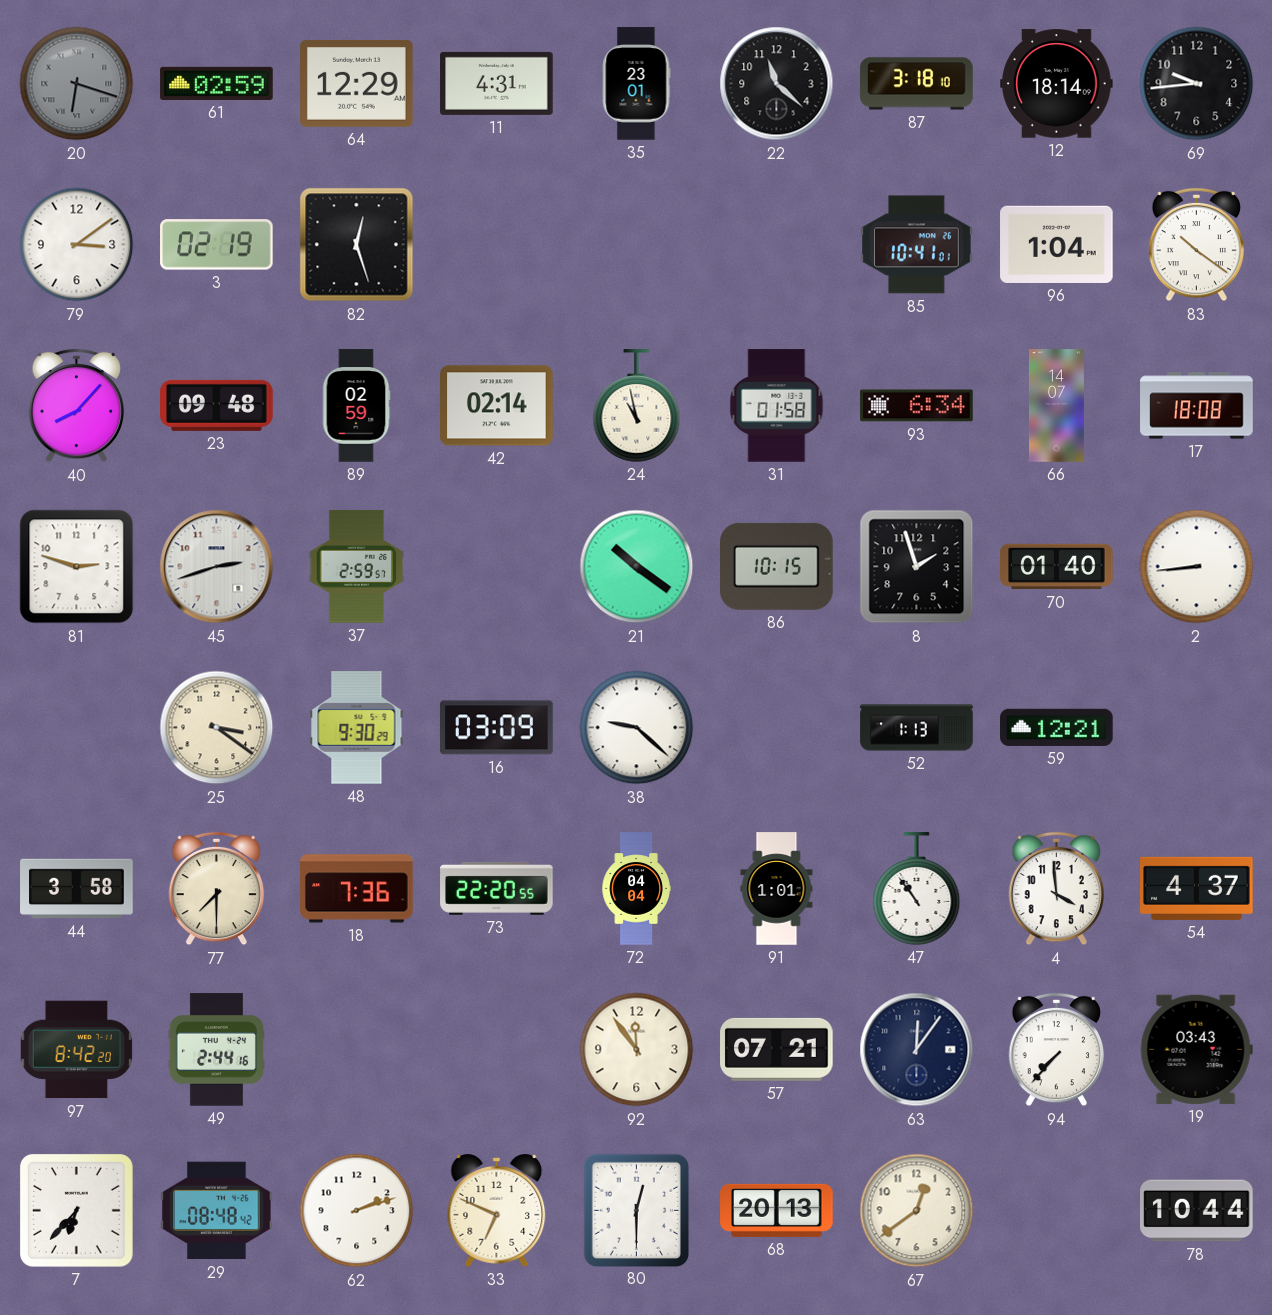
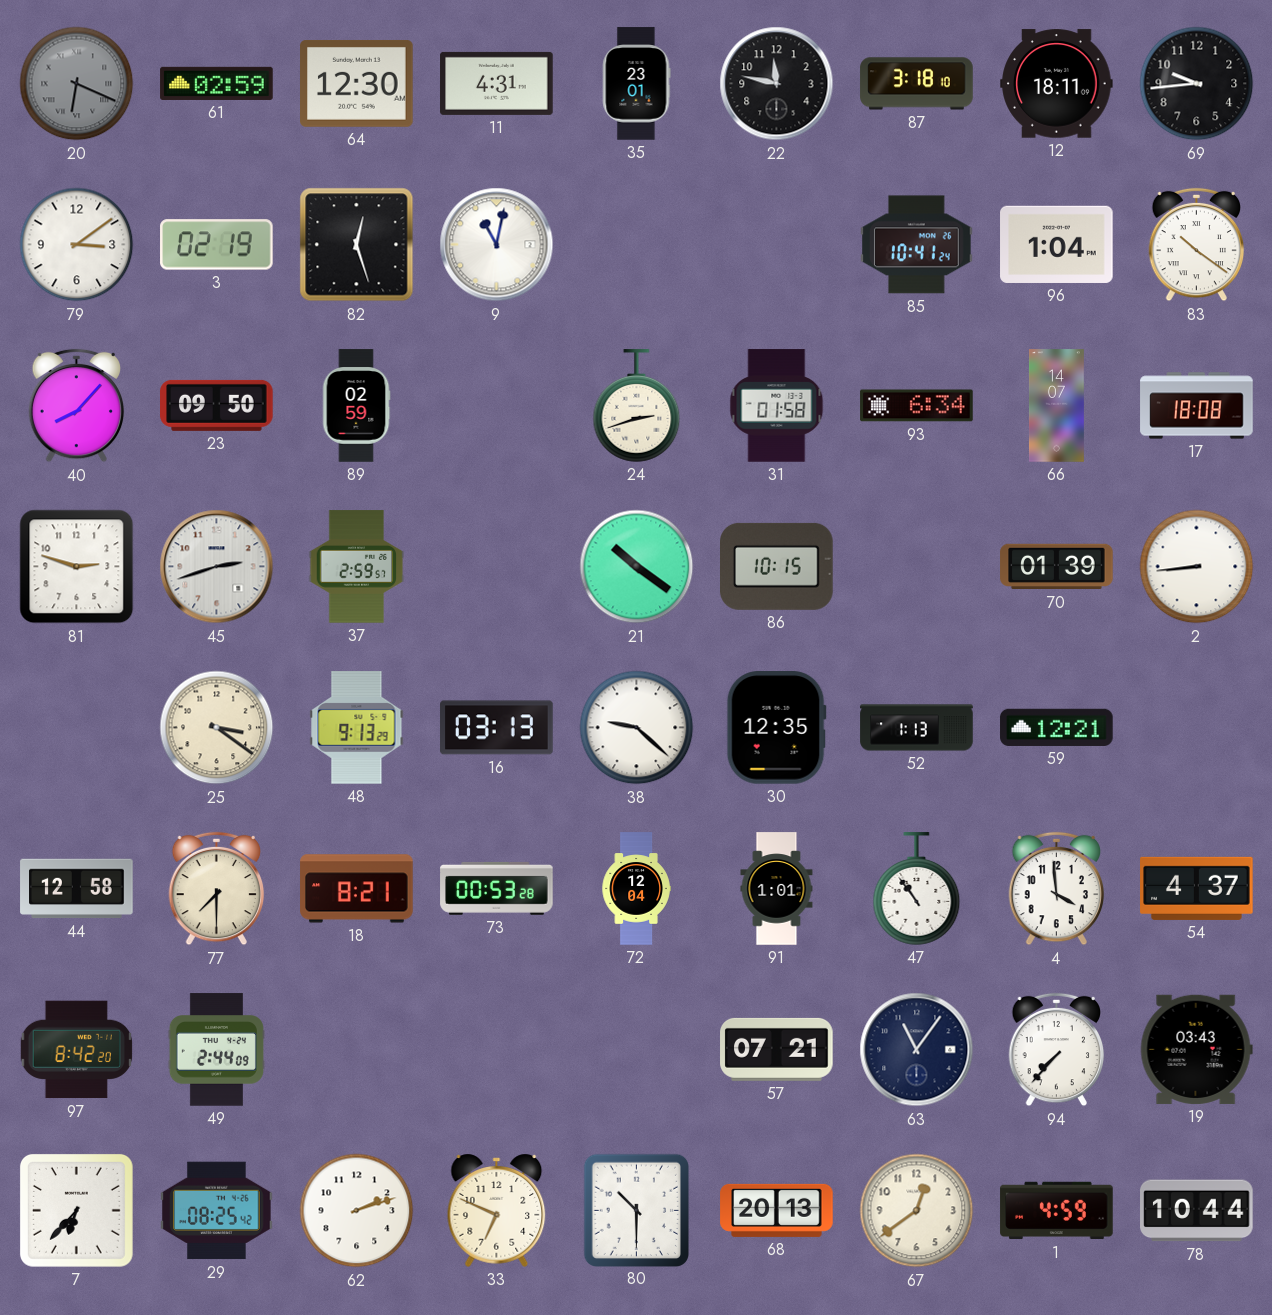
20: 6:18 -> 6:19
64: 12:29 -> 12:30
22: 11:22 -> 11:47
12: 18:14 -> 18:11
9: none -> 11:02
85: 10:41:01 -> 10:41:24
23: 09:48 -> 09:50
42: 02:14 -> none
24: 10:58 -> 2:42
8: 1:57 -> none
70: 01:40 -> 01:39
48: 9:30 -> 9:13
16: 03:09 -> 03:13
30: none -> 12:35
44: 3:58 -> 12:58
18: 7:36 -> 8:21
73: 22:20 -> 00:53
72: 04:04 -> 12:04
49: 2:44:16 -> 2:44:09
92: 11:54 -> none
63: 12:06 -> 11:06
29: 08:48 -> 08:25
80: 12:30 -> 10:30
1: none -> 4:59
